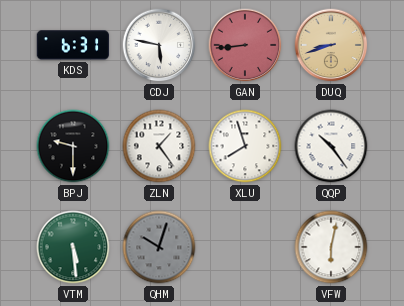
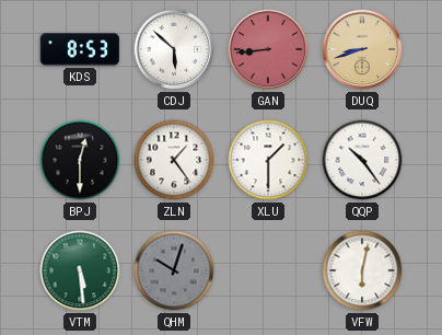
KDS: 6:31 -> 8:53
CDJ: 5:47 -> 5:52
BPJ: 9:30 -> 12:30
XLU: 7:57 -> 1:30
